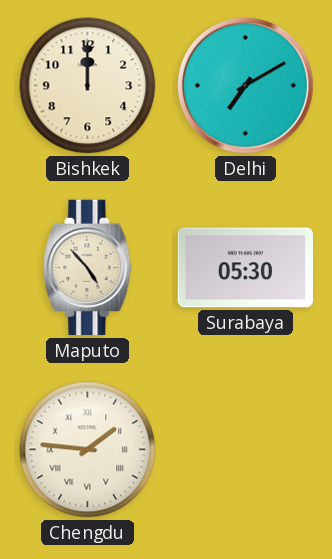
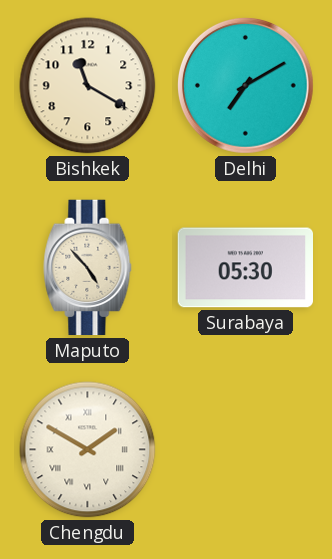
Bishkek: 12:00 -> 11:20
Chengdu: 1:46 -> 1:50
